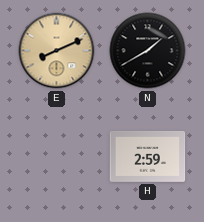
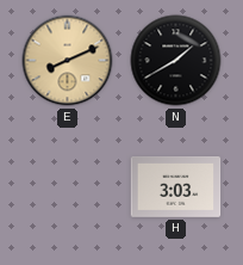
H: 2:59 -> 3:03
